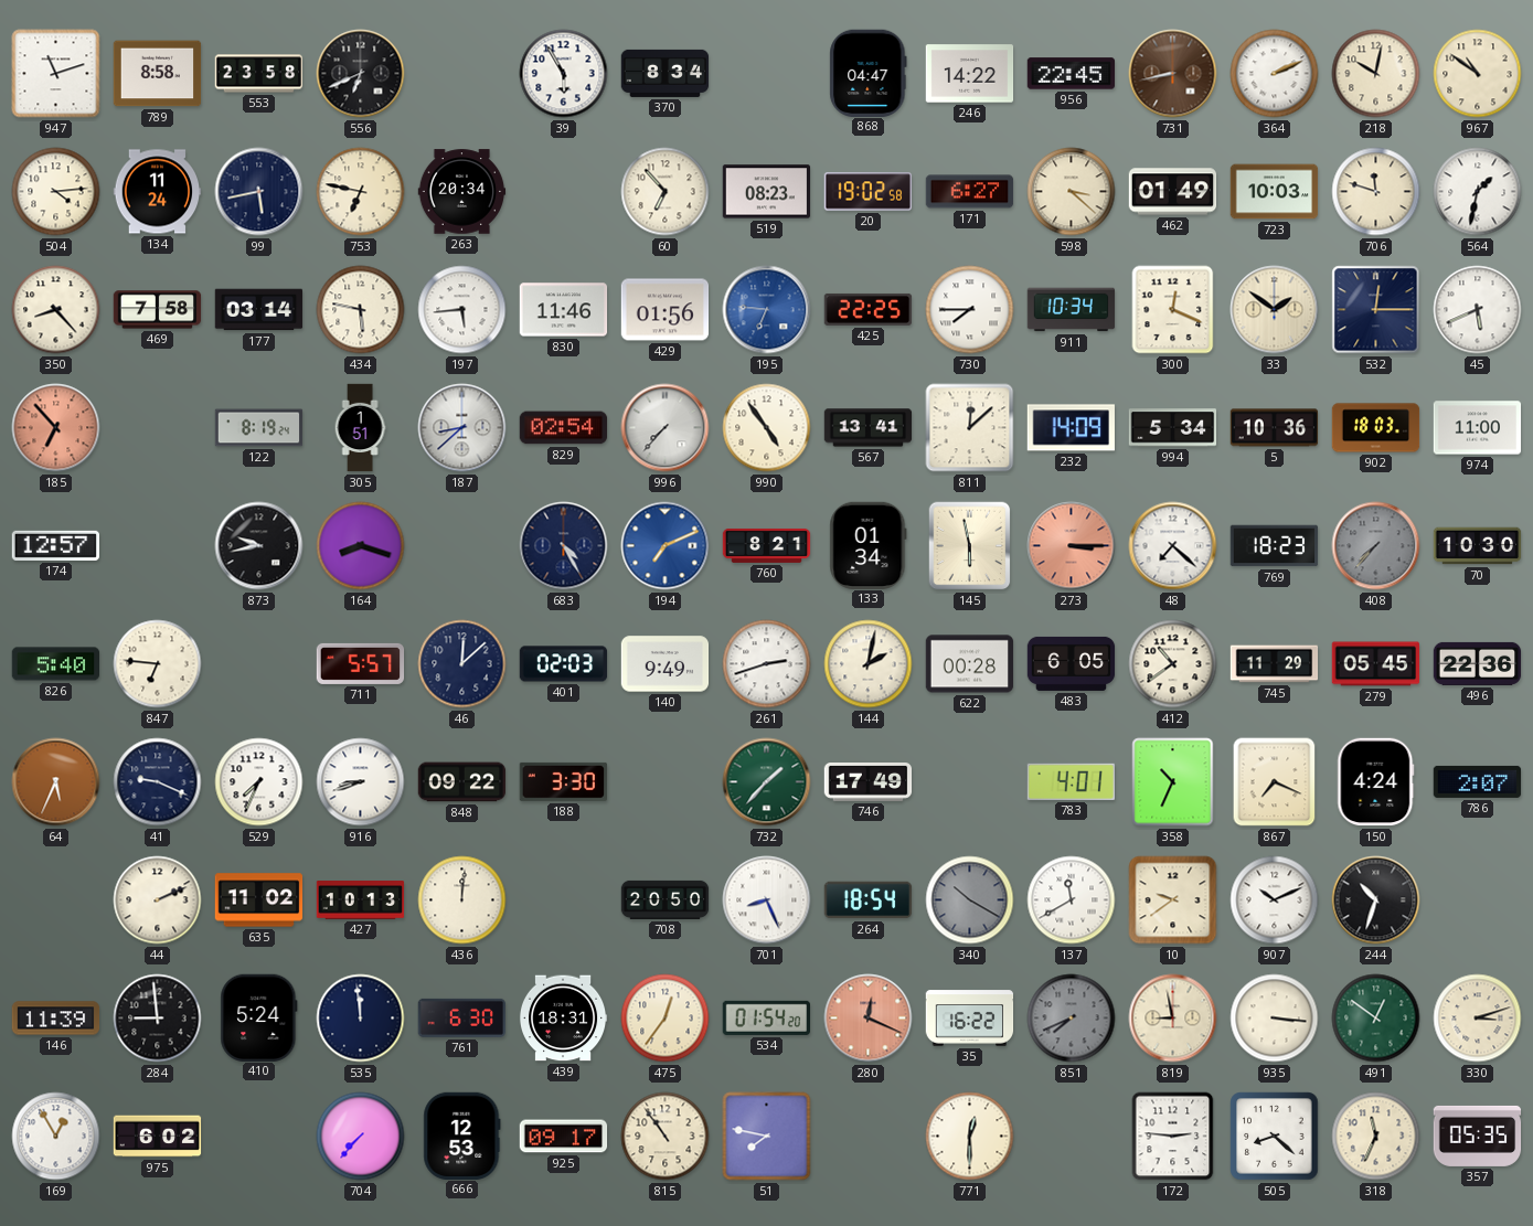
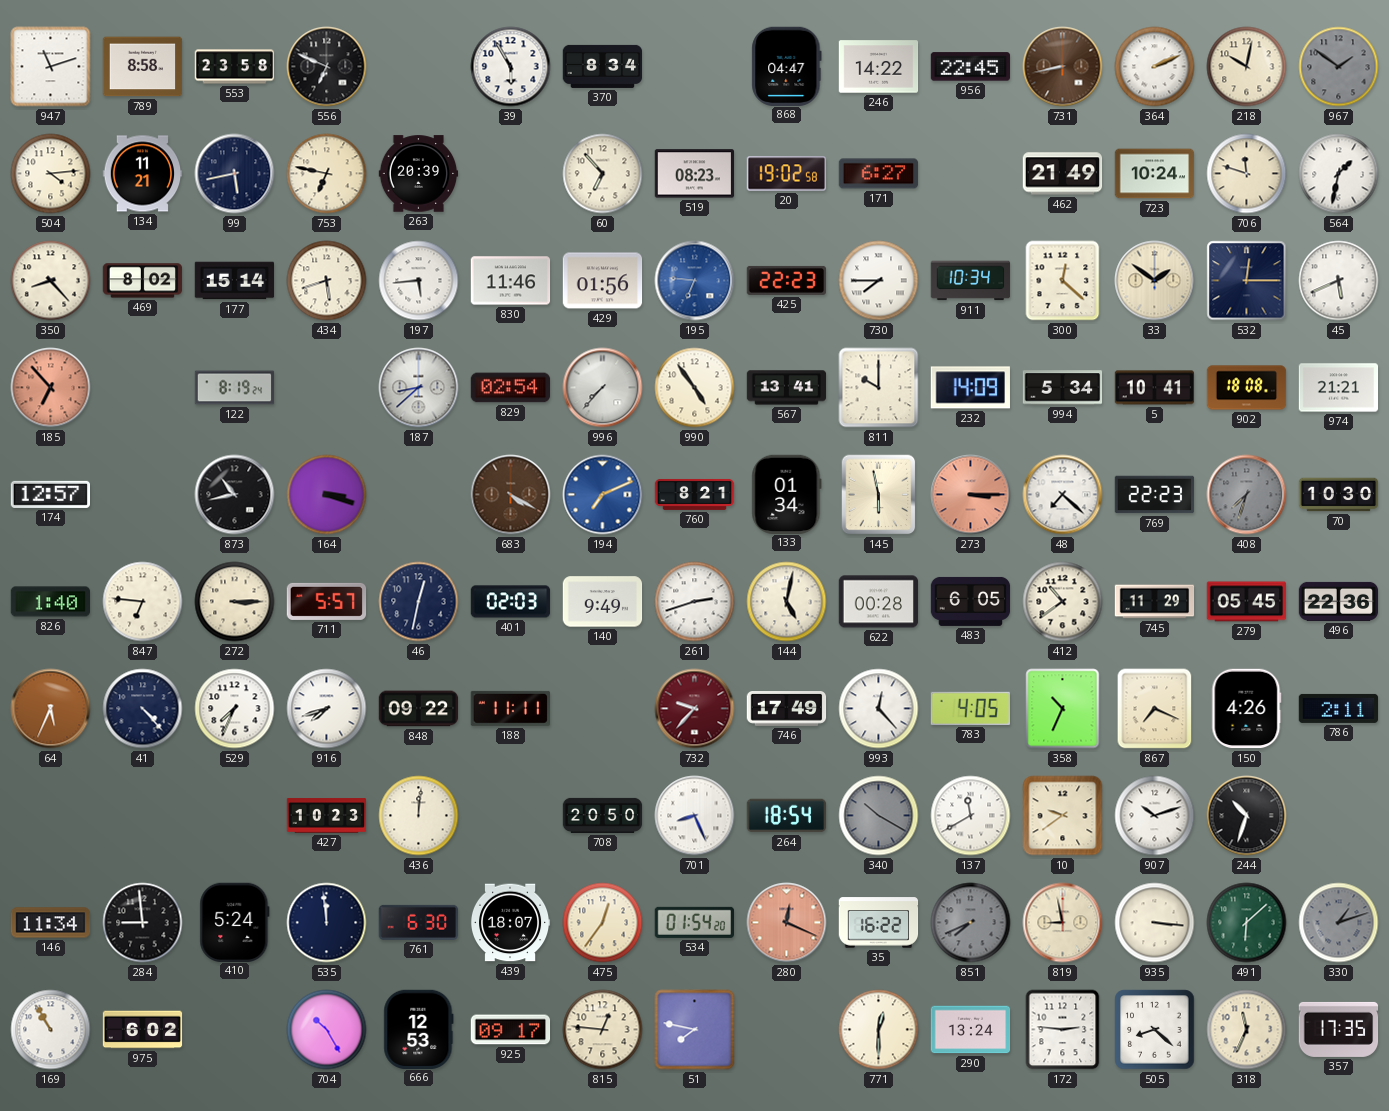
556: 6:41 -> 6:49
967: 10:51 -> 1:51
967 dial: cream -> grey
134: 11:24 -> 11:21
263: 20:34 -> 20:39
598: 3:22 -> none
462: 01:49 -> 21:49
723: 10:03 -> 10:24
469: 7:58 -> 8:02
177: 03:14 -> 15:14
434: 5:47 -> 5:42
425: 22:25 -> 22:23
300: 12:19 -> 12:22
305: 1:51 -> none
811: 12:08 -> 10:00
5: 10:36 -> 10:41
902: 18:03 -> 18:08
974: 11:00 -> 21:21
873: 9:43 -> 10:43
164: 8:18 -> 3:18
683: 4:25 -> 4:20
683 dial: navy -> brown
769: 18:23 -> 22:23
408: 7:37 -> 7:33
826: 5:40 -> 1:40
272: none -> 3:15
46: 12:08 -> 12:32
144: 2:02 -> 5:02
41: 9:19 -> 4:23
916: 8:42 -> 7:42
188: 3:30 -> 11:11
732: 1:37 -> 9:37
732 dial: green -> burgundy
993: none -> 12:23
783: 4:01 -> 4:05
150: 4:24 -> 4:26
786: 2:07 -> 2:11
44: 2:11 -> none
635: 11:02 -> none
427: 10:13 -> 10:23
907: 10:11 -> 10:12
146: 11:39 -> 11:34
439: 18:31 -> 18:07
491: 12:51 -> 6:08
330: 3:12 -> 1:12
330 dial: cream -> grey
169: 12:55 -> 10:55
704: 7:37 -> 10:25
815: 10:54 -> 12:46
290: none -> 13:24
357: 05:35 -> 17:35
